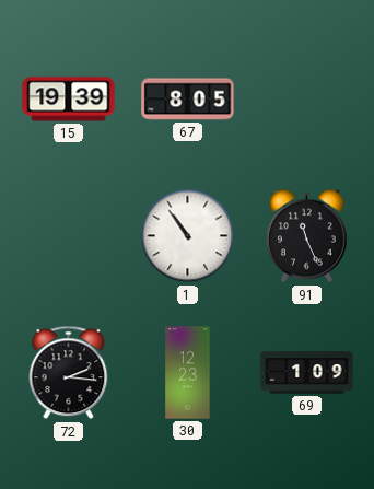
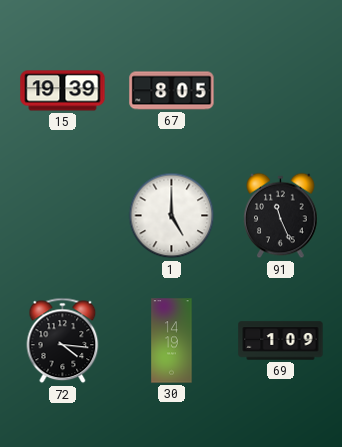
1: 10:54 -> 5:00
72: 2:16 -> 4:16
30: 12:23 -> 14:19
